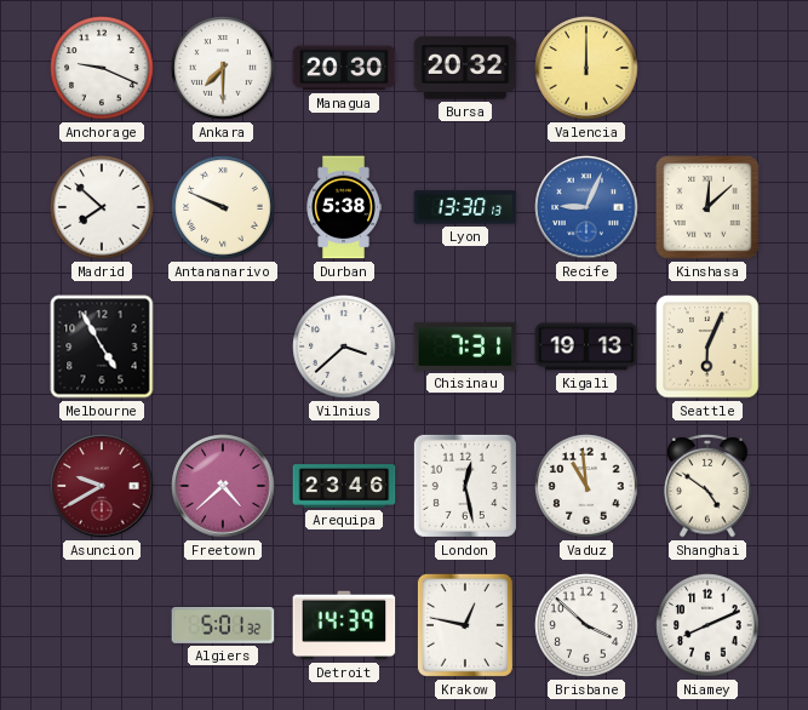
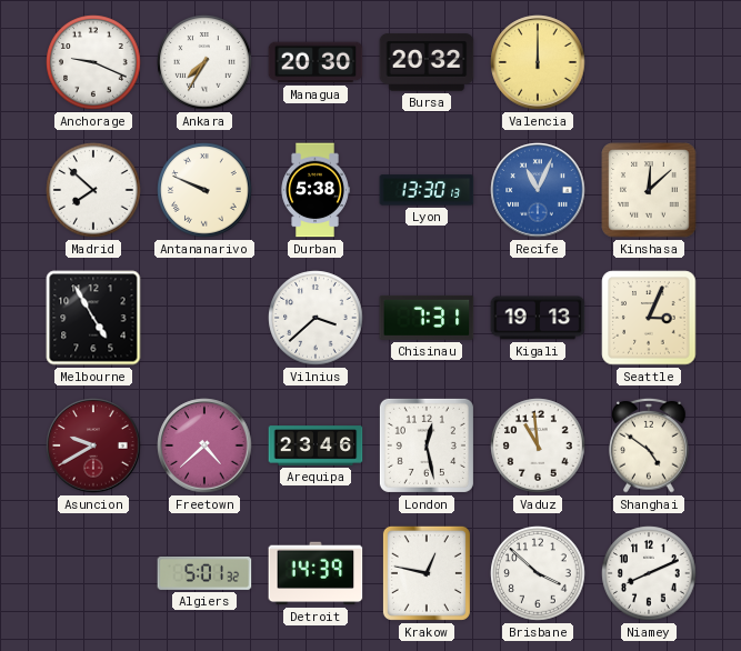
Ankara: 7:30 -> 7:35
Recife: 9:04 -> 11:04
Seattle: 6:04 -> 3:04
